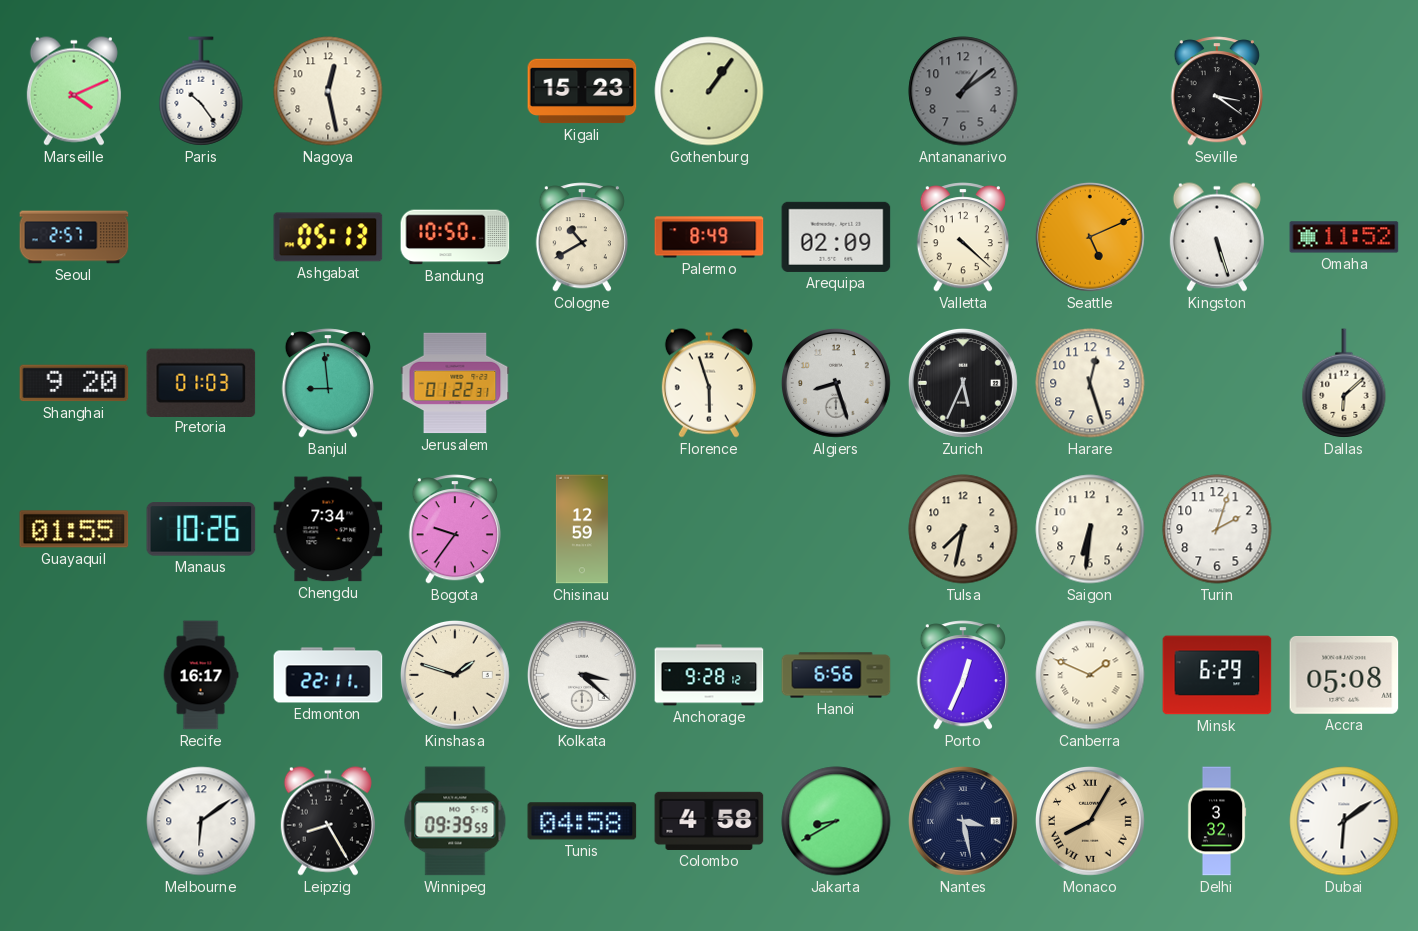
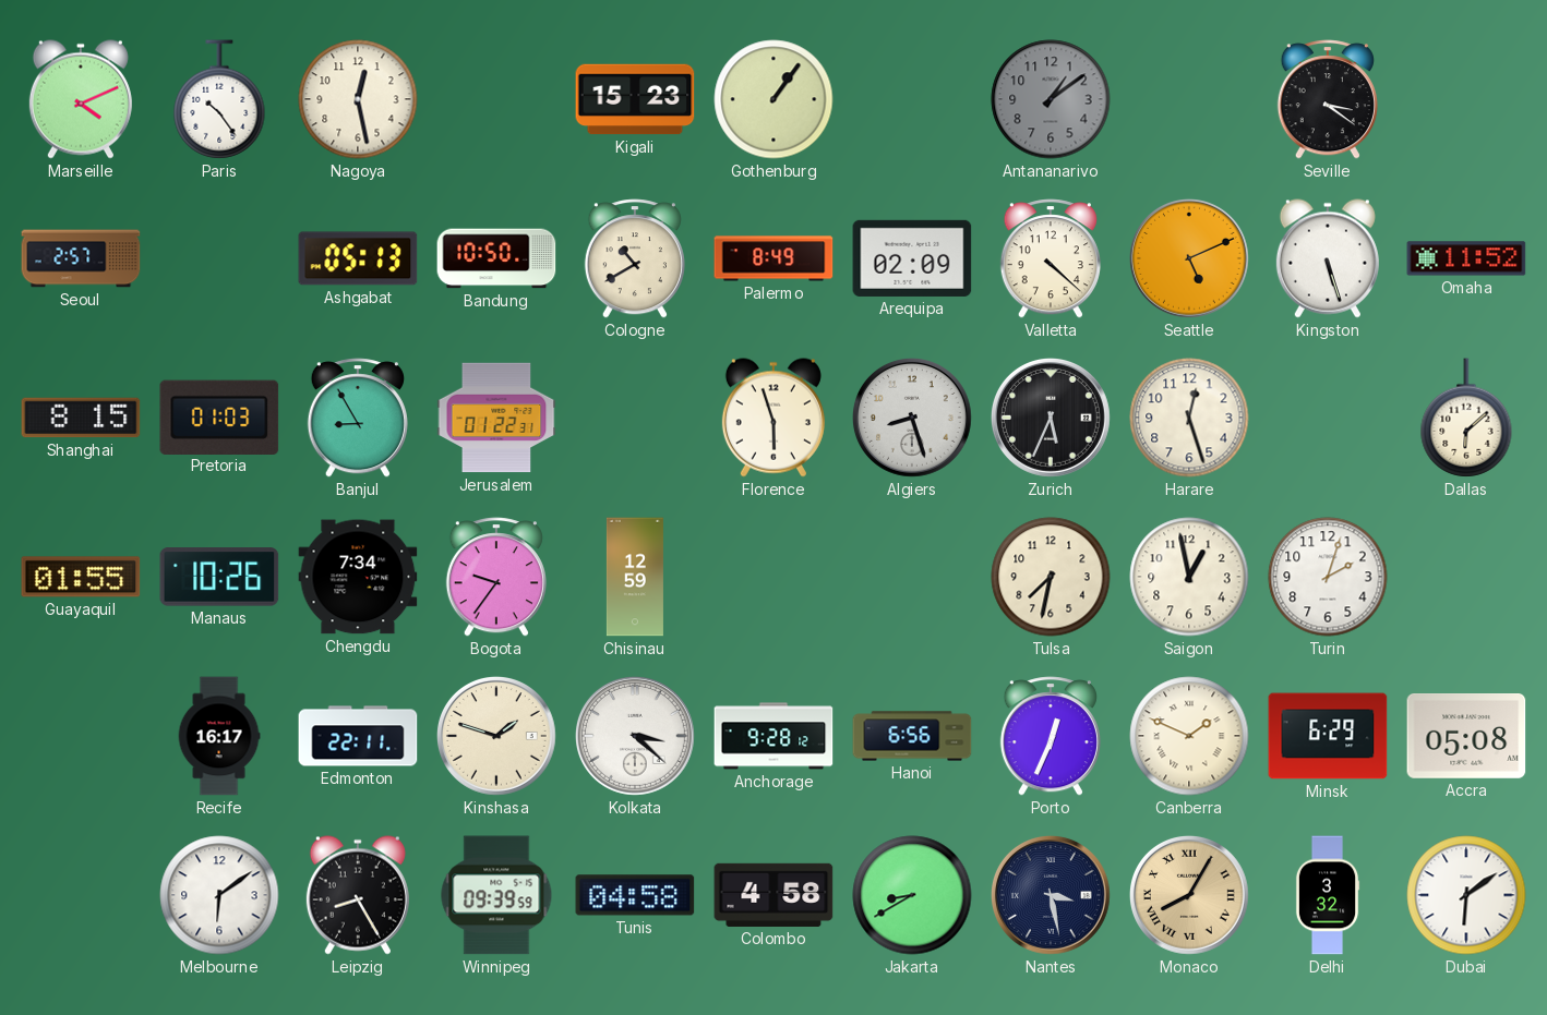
Shanghai: 9:20 -> 8:15
Banjul: 8:59 -> 8:55
Saigon: 6:31 -> 12:58
